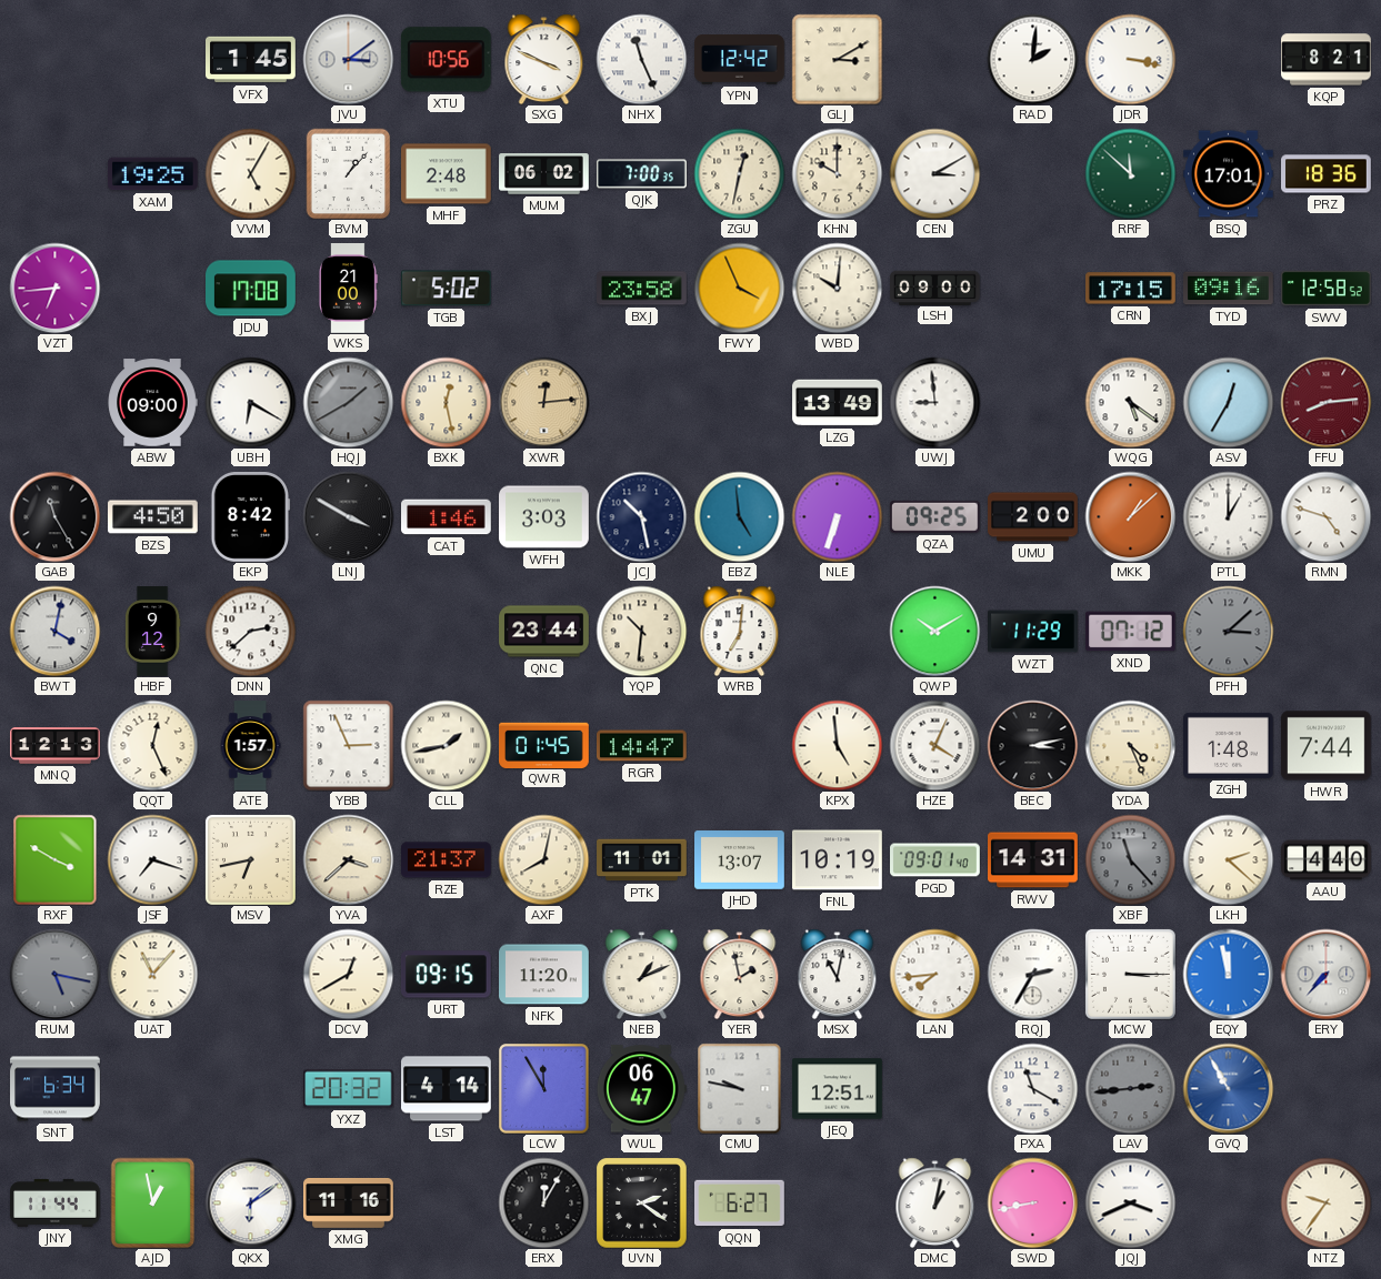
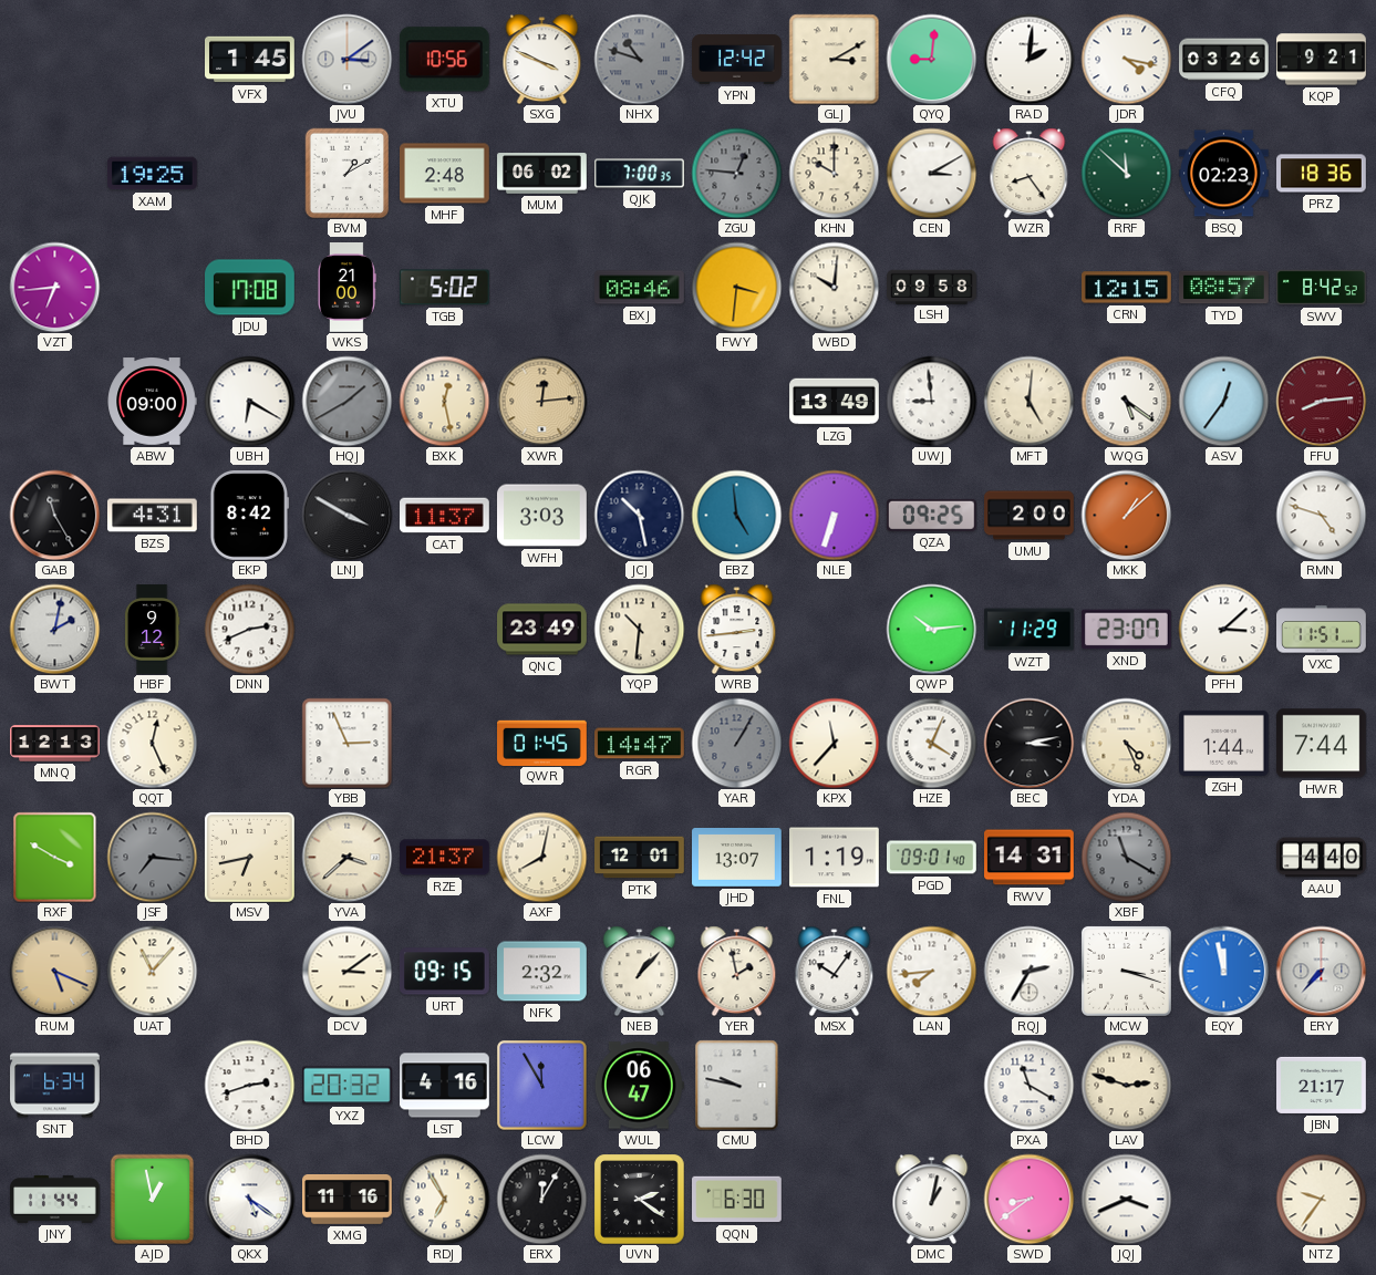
NHX: 11:26 -> 10:48
NHX dial: white -> grey
QYQ: none -> 9:01
JDR: 3:17 -> 4:17
CFQ: none -> 03:26
KQP: 8:21 -> 9:21
VVM: 5:05 -> none
BVM: 1:07 -> 1:10
ZGU: 12:32 -> 12:46
ZGU dial: cream -> grey
WZR: none -> 8:24
BSQ: 17:01 -> 02:23
BXJ: 23:58 -> 08:46
FWY: 3:56 -> 3:31
LSH: 09:00 -> 09:58
CRN: 17:15 -> 12:15
TYD: 09:16 -> 08:57
SWV: 12:58 -> 8:42
MFT: none -> 5:01
ASV: 12:35 -> 12:36
BZS: 4:50 -> 4:31
CAT: 1:46 -> 11:37
PTL: 1:00 -> none
BWT: 4:02 -> 2:02
DNN: 2:38 -> 2:41
QNC: 23:44 -> 23:49
WRB: 7:01 -> 2:44
QWP: 10:10 -> 10:14
XND: 07:12 -> 23:07
PFH dial: grey -> white
VXC: none -> 11:51
ATE: 1:57 -> none
CLL: 1:43 -> none
YAR: none -> 1:05
KPX: 4:59 -> 11:37
ZGH: 1:48 -> 1:44
JSF: 7:18 -> 7:16
JSF dial: white -> grey
PTK: 11:01 -> 12:01
FNL: 10:19 -> 1:19
XBF: 11:23 -> 11:20
LKH: 2:22 -> none
RUM: 5:17 -> 5:19
RUM dial: grey -> champagne
DCV: 12:40 -> 3:09
NFK: 11:20 -> 2:32
NEB: 1:11 -> 1:07
MSX: 11:02 -> 10:06
MCW: 3:15 -> 3:18
BHD: none -> 2:42
LST: 4:14 -> 4:16
JEQ: 12:51 -> none
LAV: 2:44 -> 2:48
LAV dial: grey -> cream
GVQ: 10:55 -> none
JBN: none -> 21:17
QKX: 6:09 -> 5:21
RDJ: none -> 6:55
QQN: 6:27 -> 6:30
SWD: 8:43 -> 8:39
